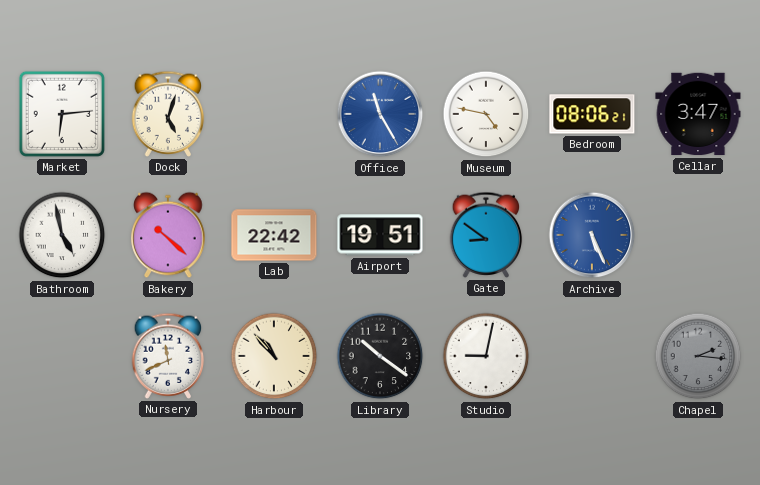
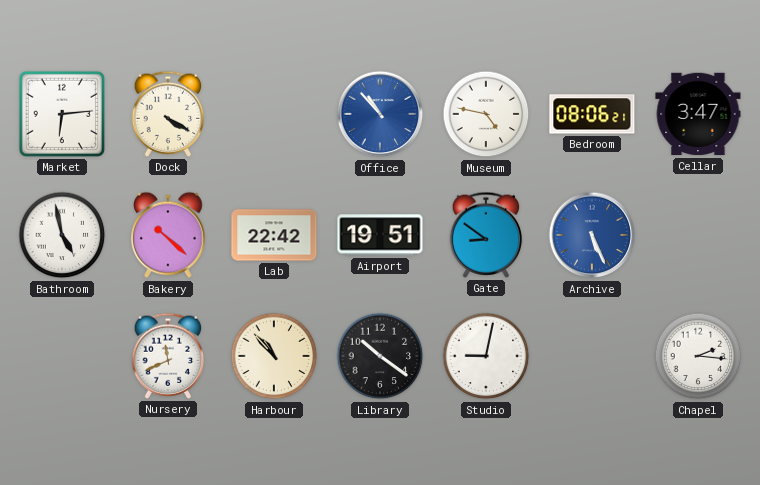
Dock: 5:03 -> 4:20
Office: 11:25 -> 10:53
Chapel dial: grey -> white
